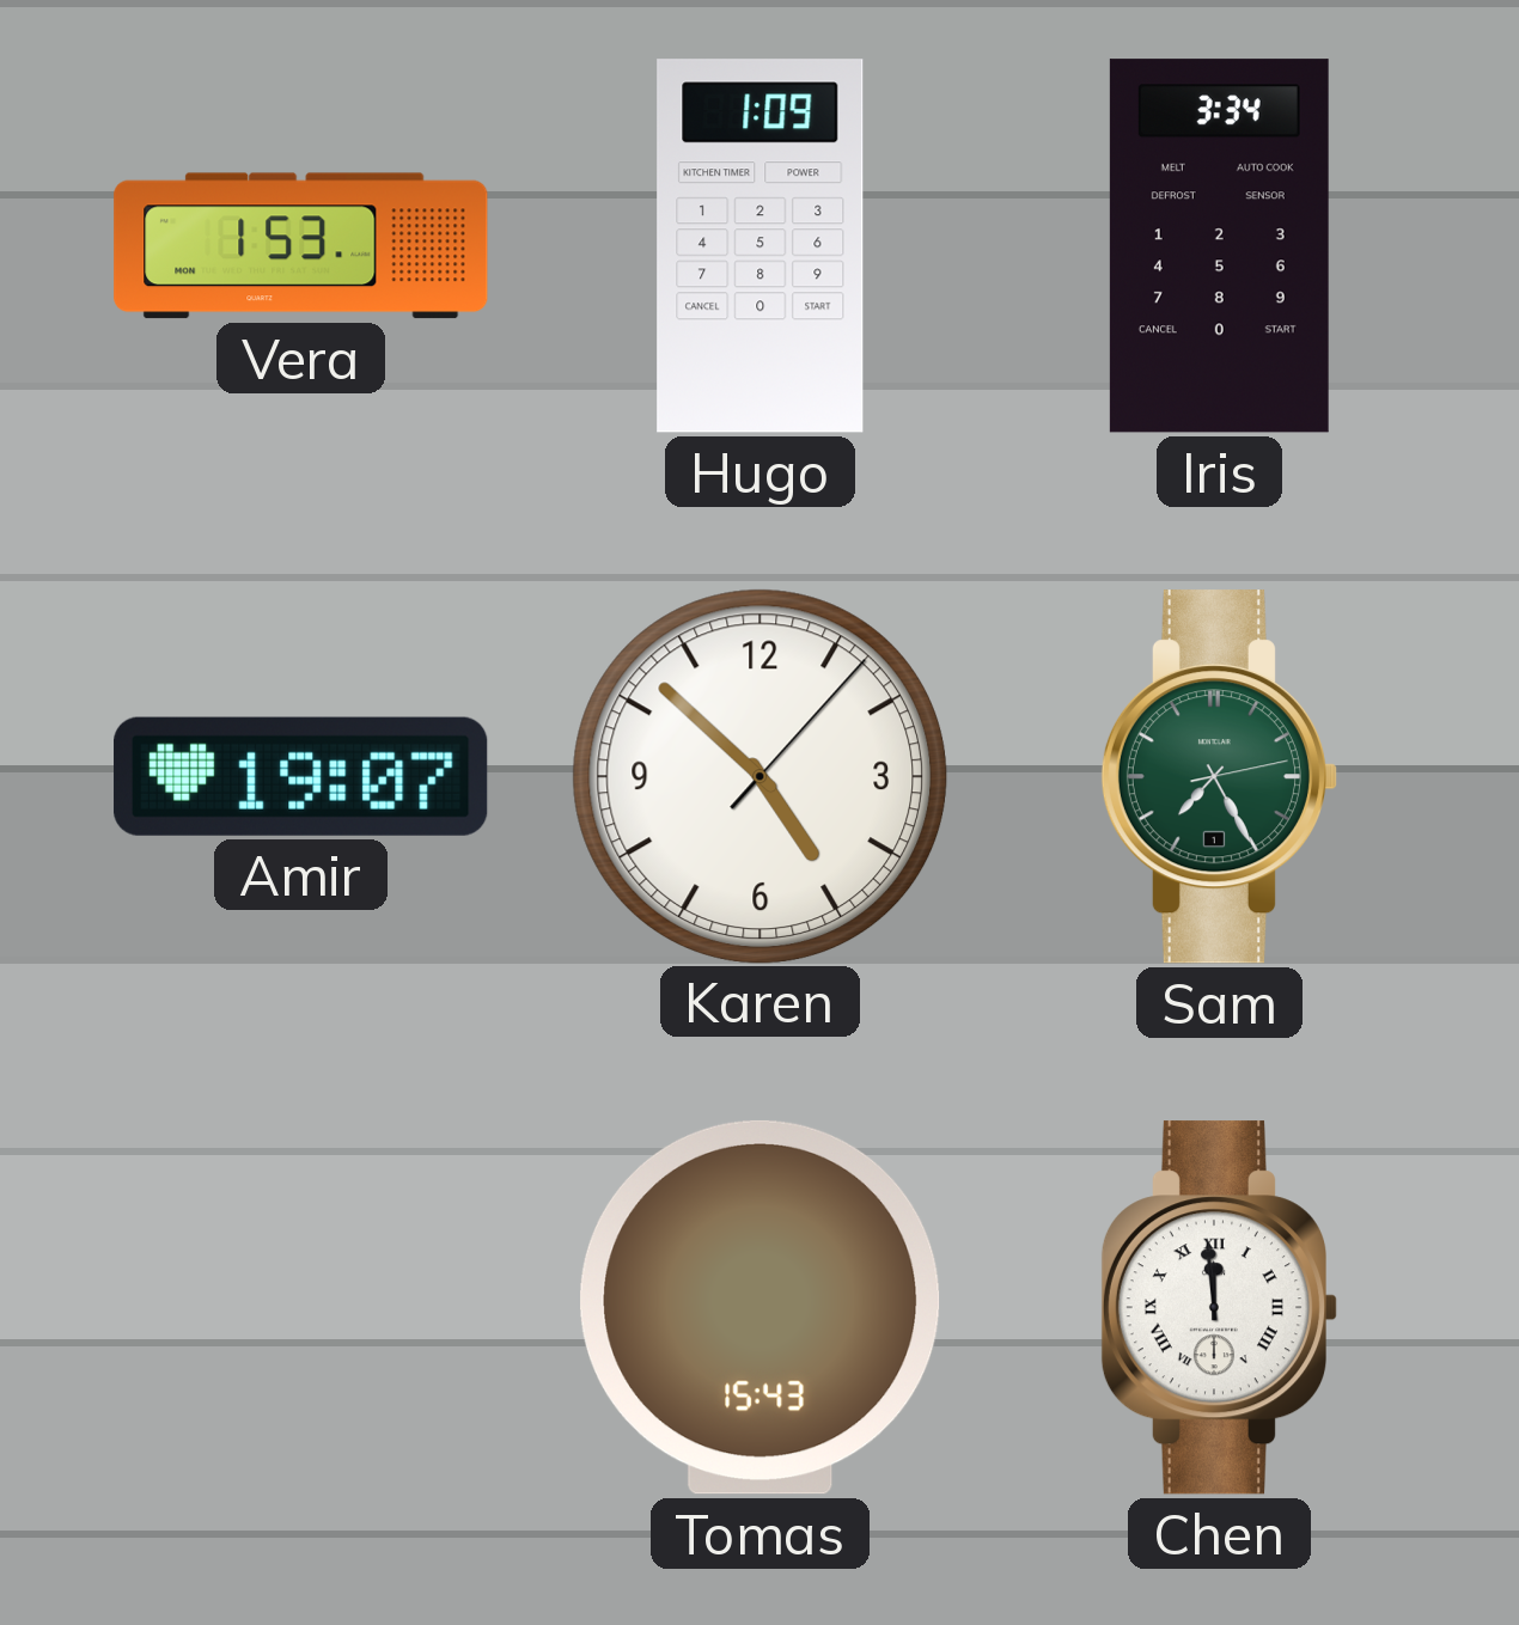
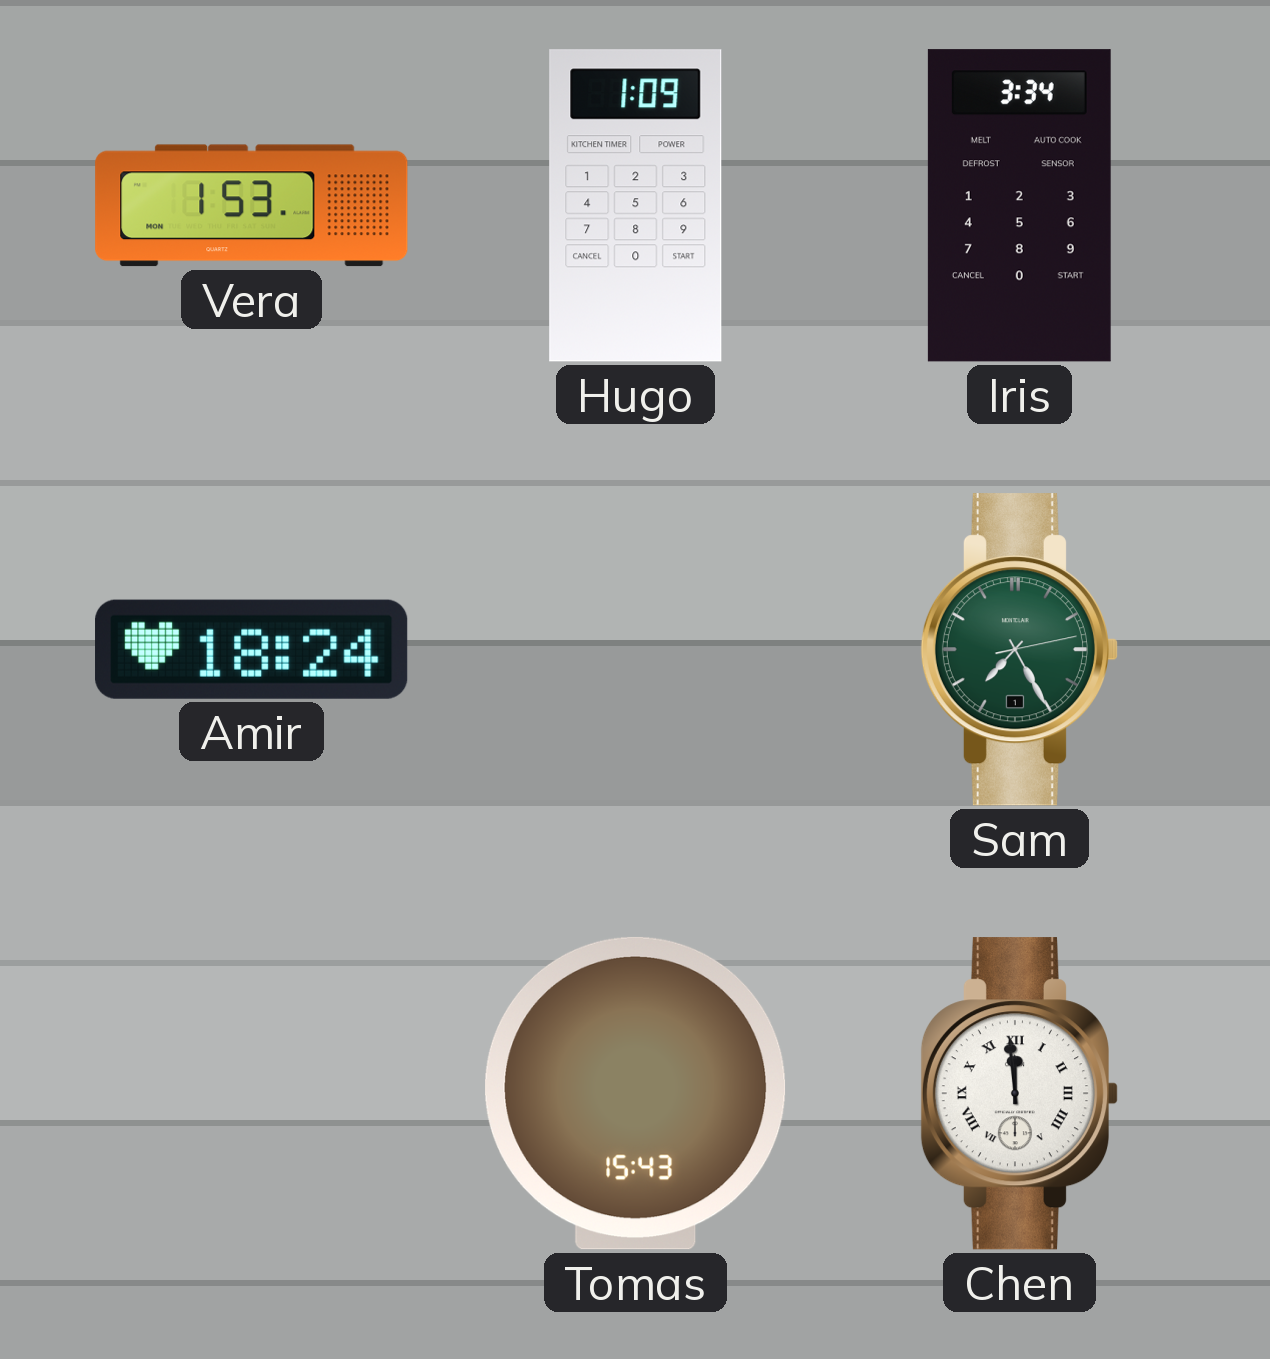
Amir: 19:07 -> 18:24
Karen: 4:52 -> none
